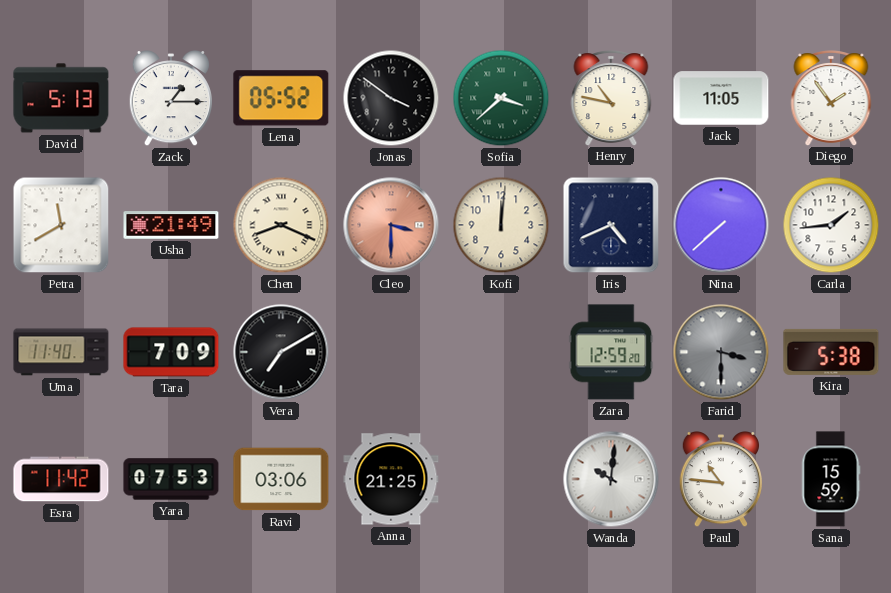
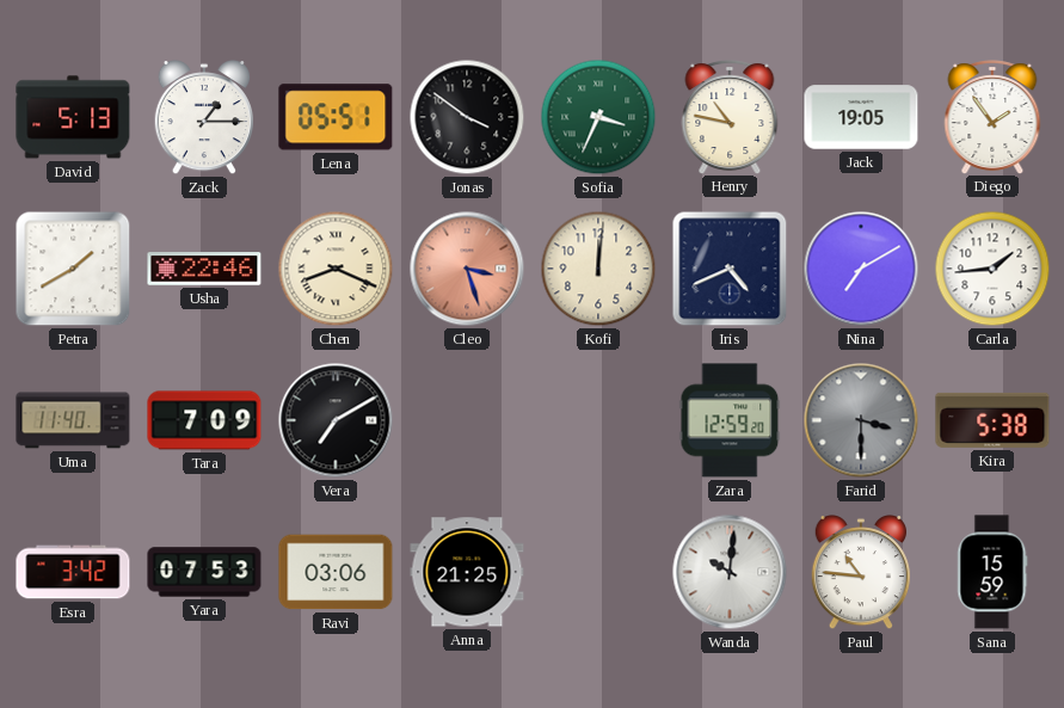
Lena: 05:52 -> 05:51
Sofia: 3:38 -> 3:34
Jack: 11:05 -> 19:05
Petra: 11:40 -> 1:40
Usha: 21:49 -> 22:46
Cleo: 3:30 -> 3:27
Nina: 7:38 -> 7:10
Esra: 11:42 -> 3:42
